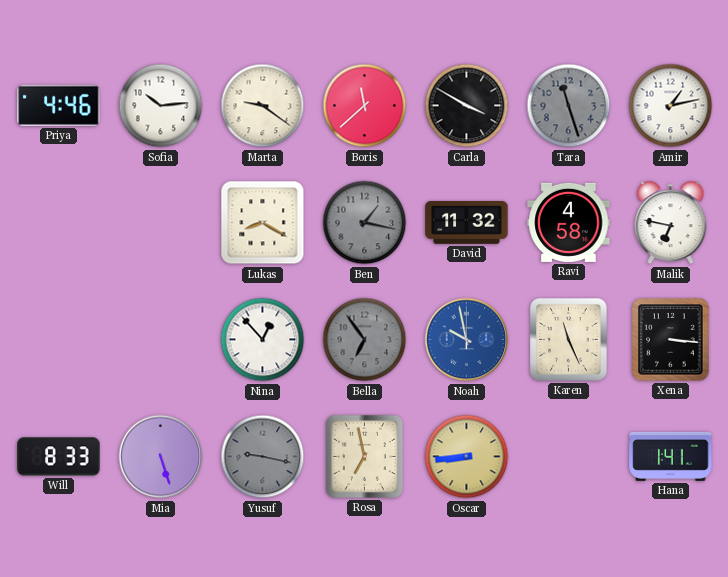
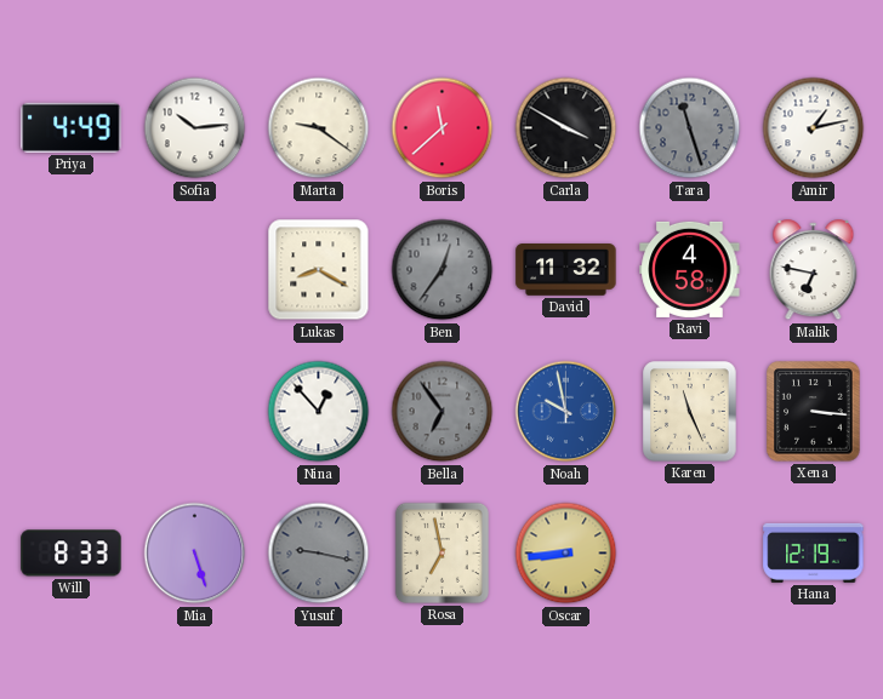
Priya: 4:46 -> 4:49
Ben: 1:17 -> 12:36
Hana: 1:41 -> 12:19
